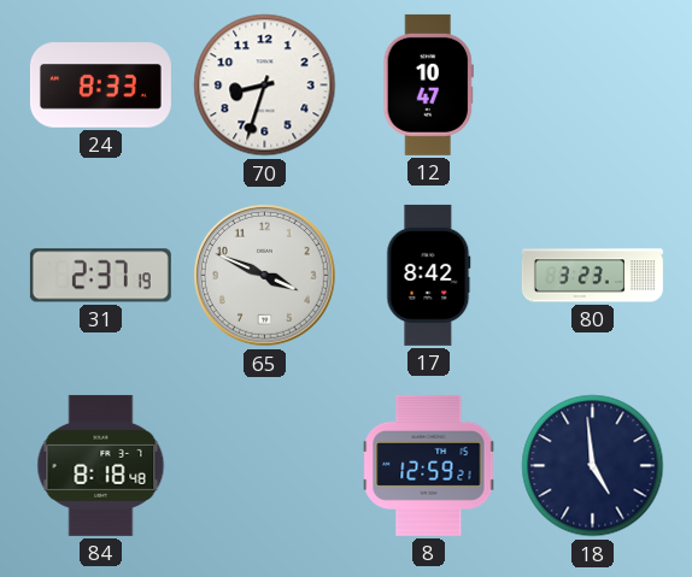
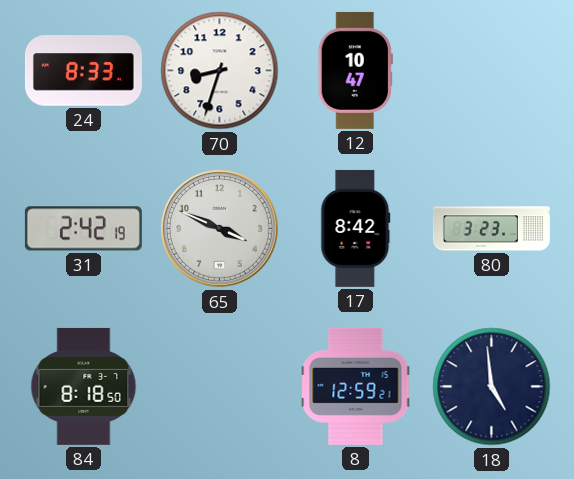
31: 2:37 -> 2:42
84: 8:18:48 -> 8:18:50
